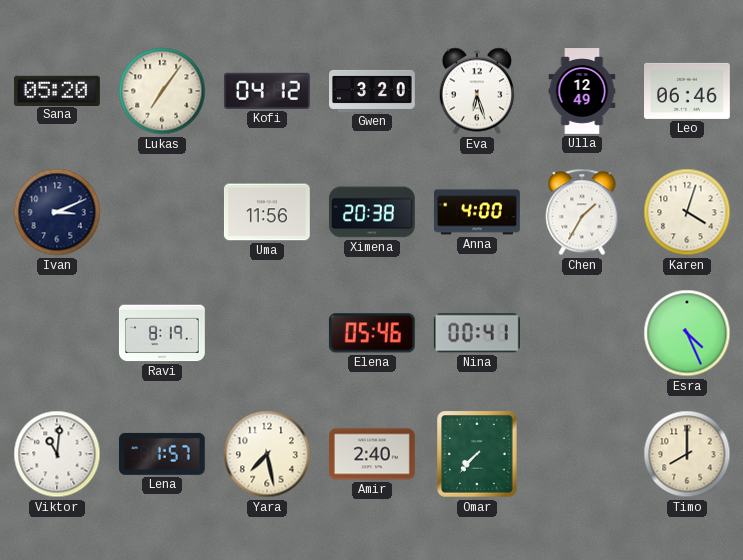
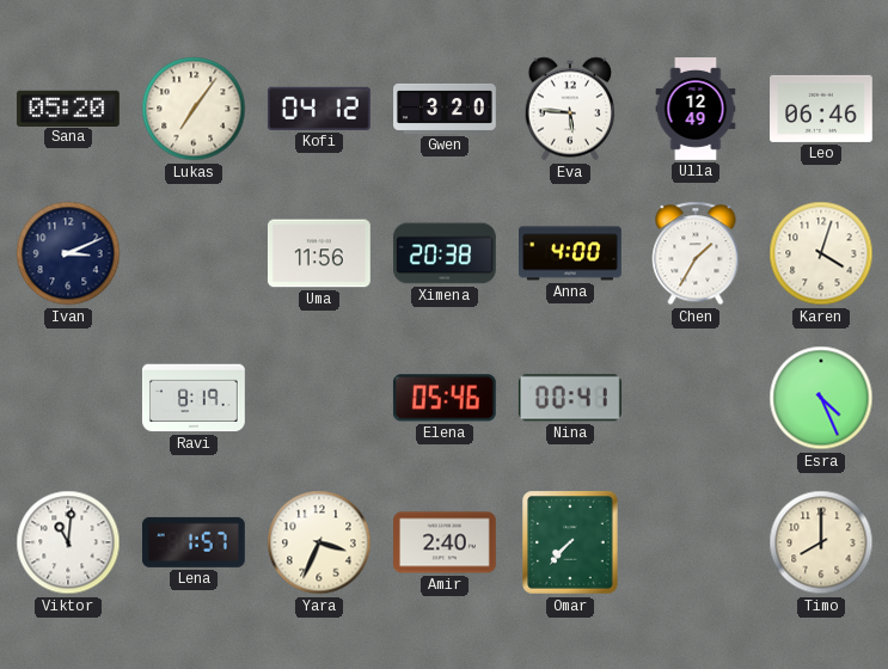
Eva: 6:27 -> 5:46
Yara: 7:28 -> 3:34
